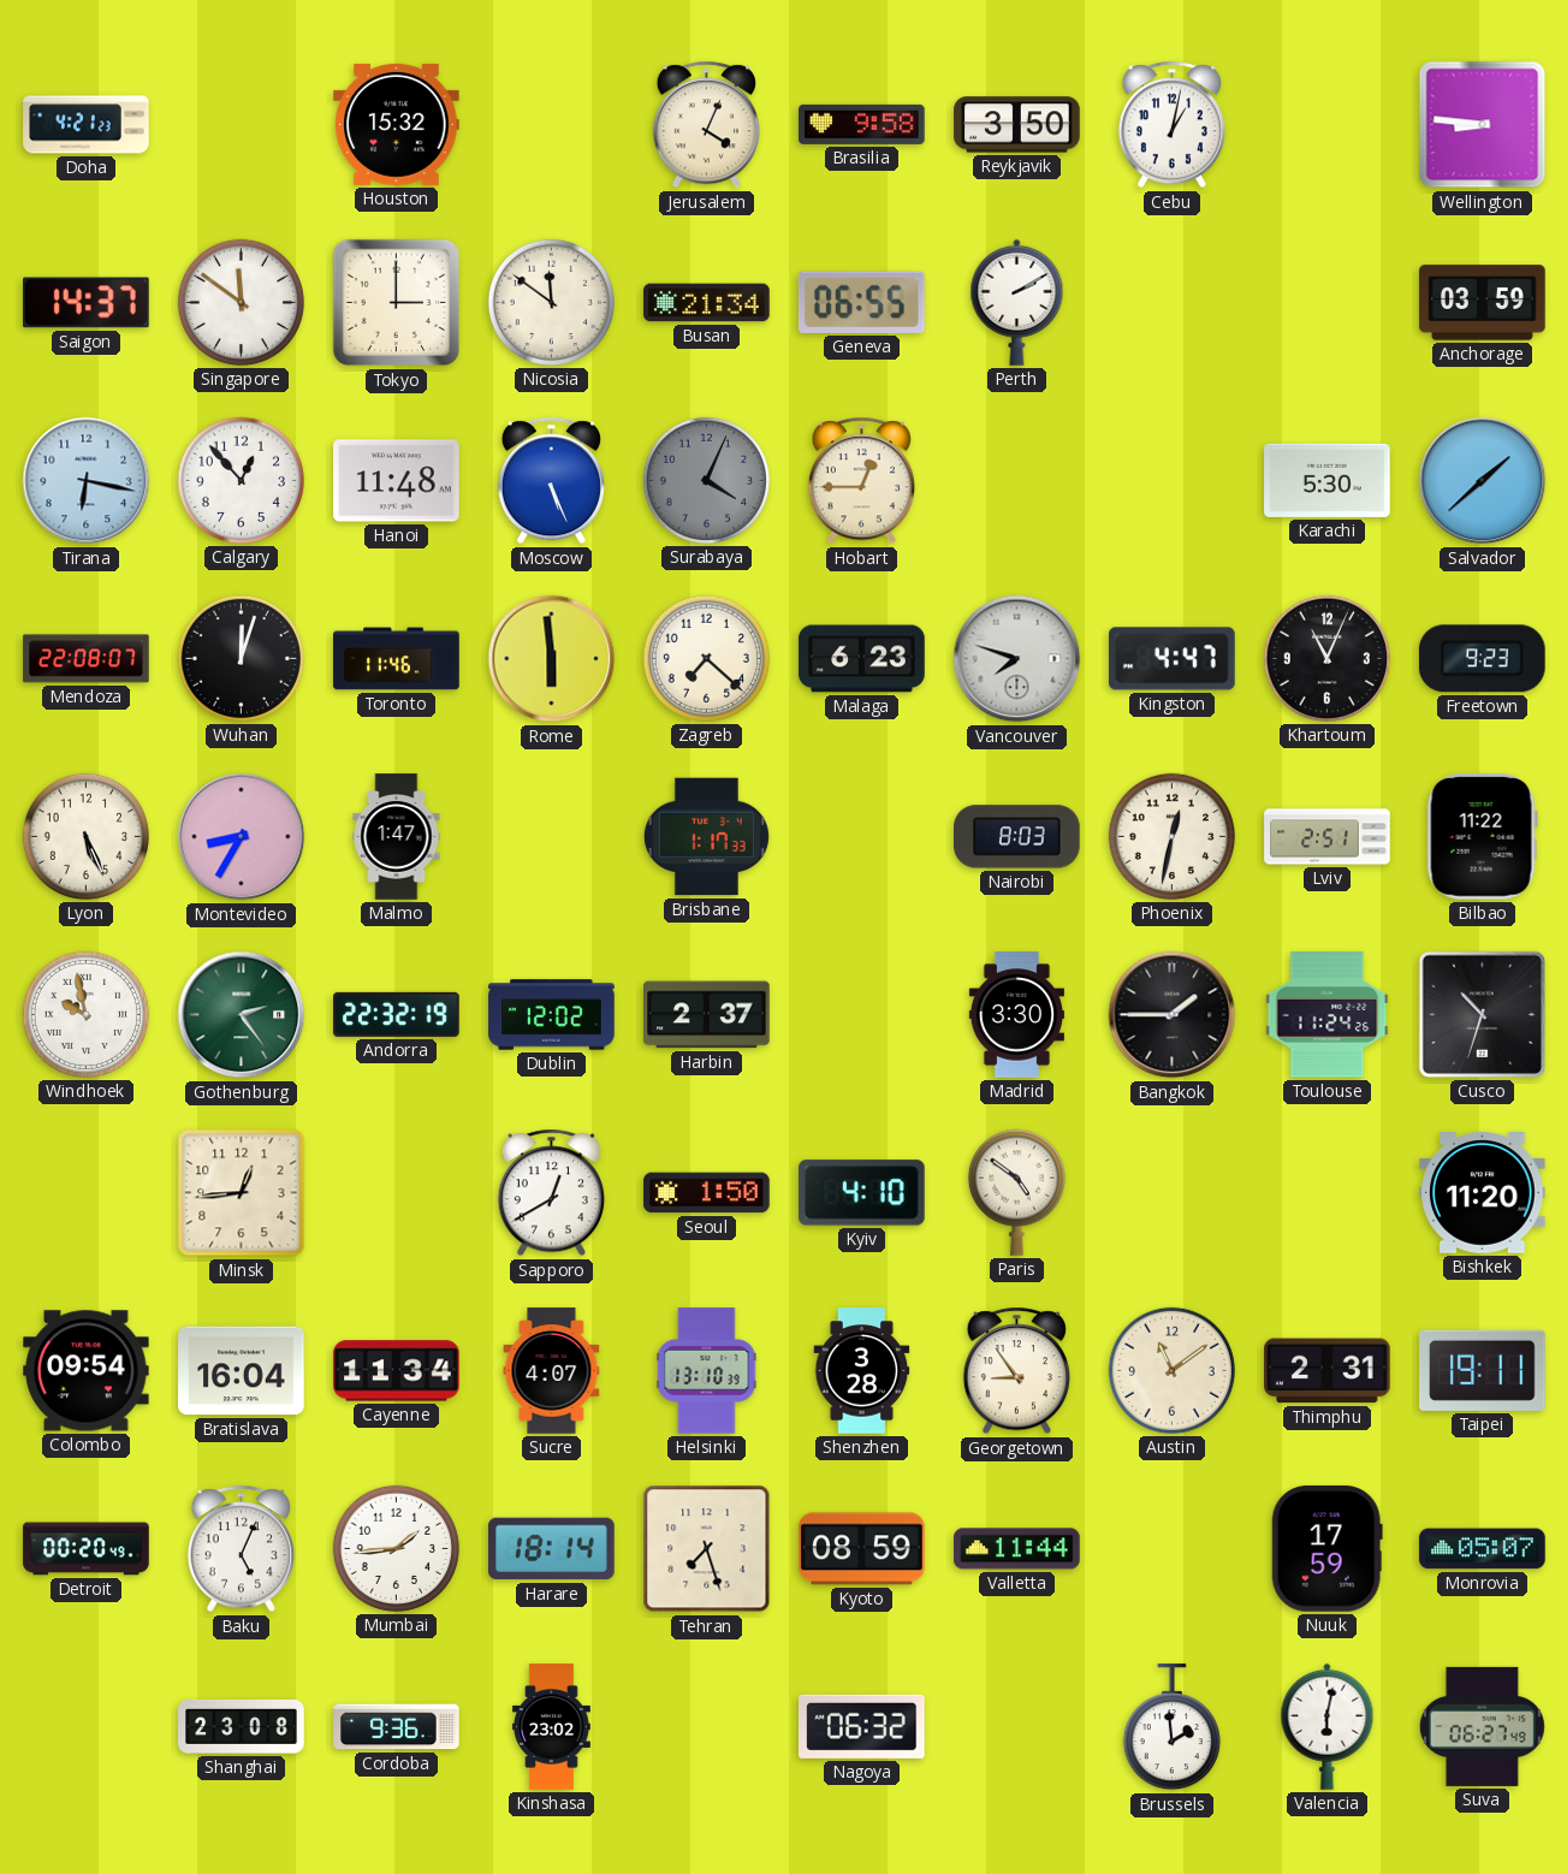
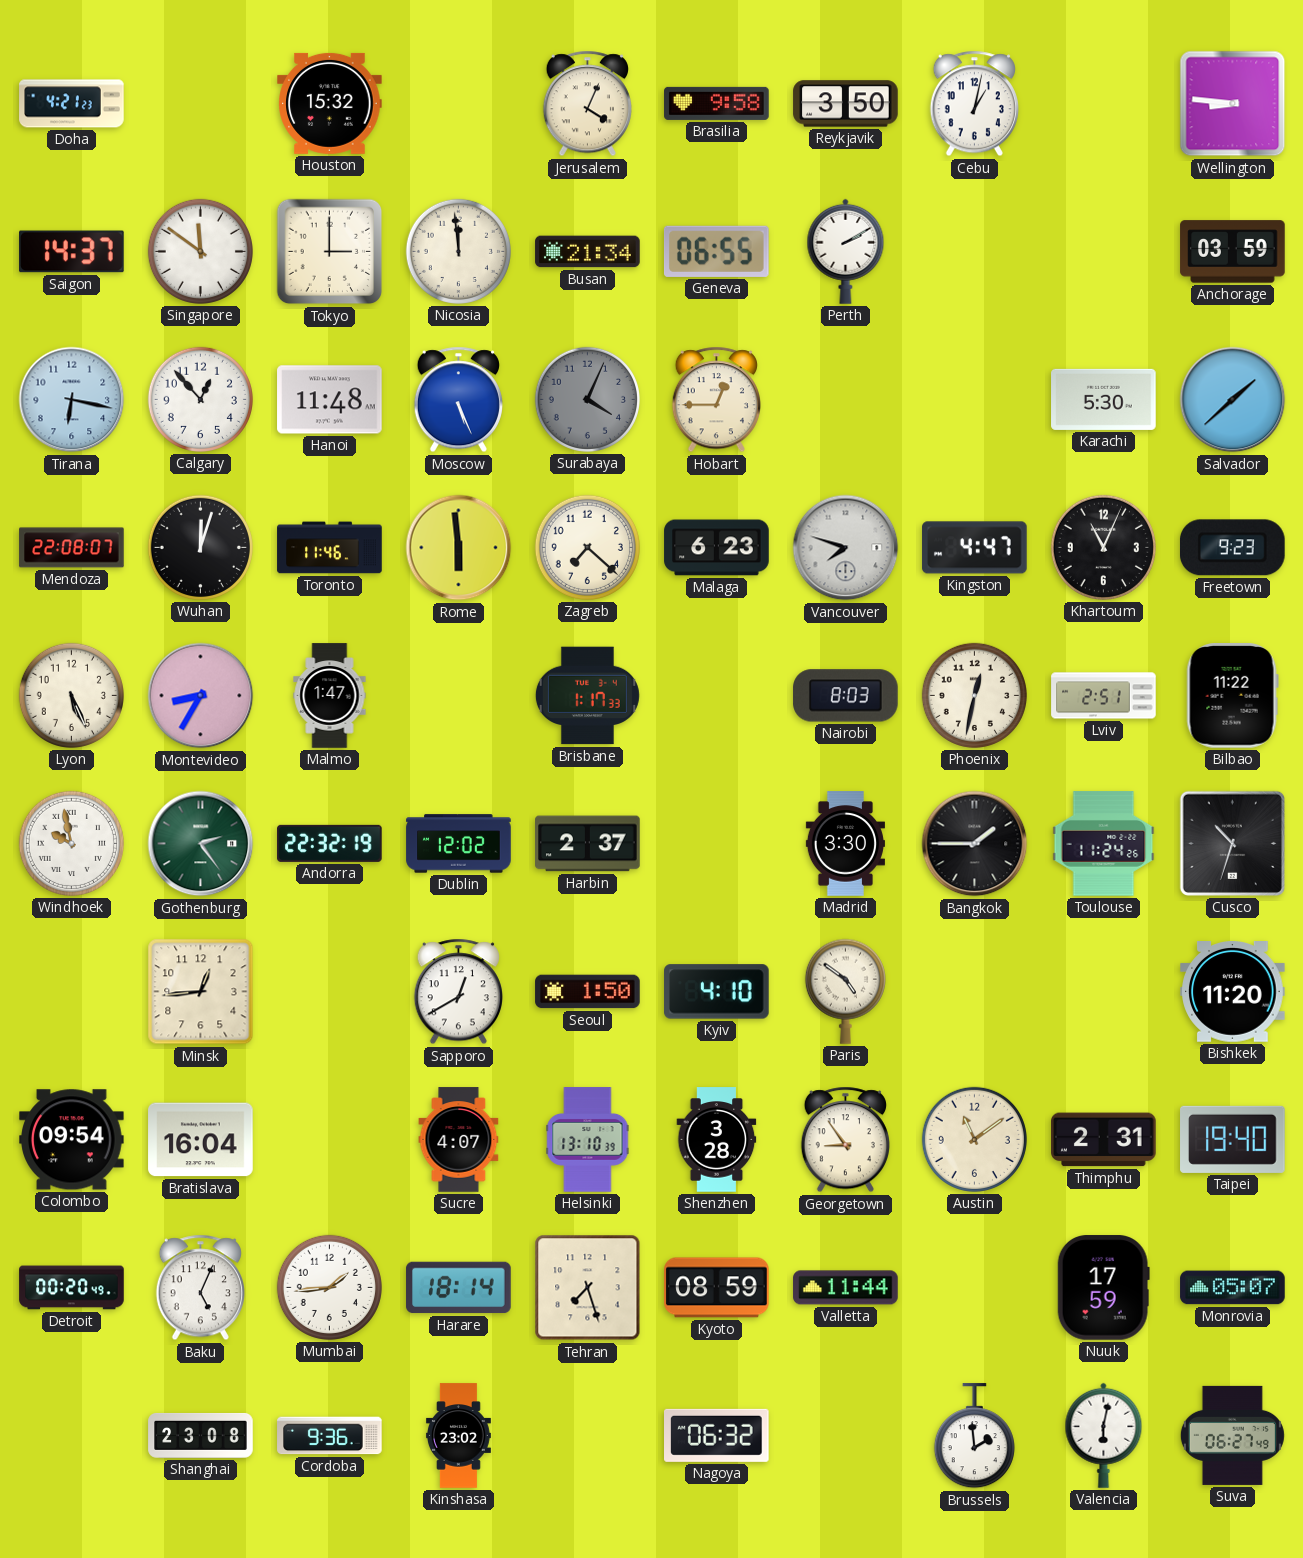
Nicosia: 11:51 -> 11:59
Cayenne: 11:34 -> none
Taipei: 19:11 -> 19:40
